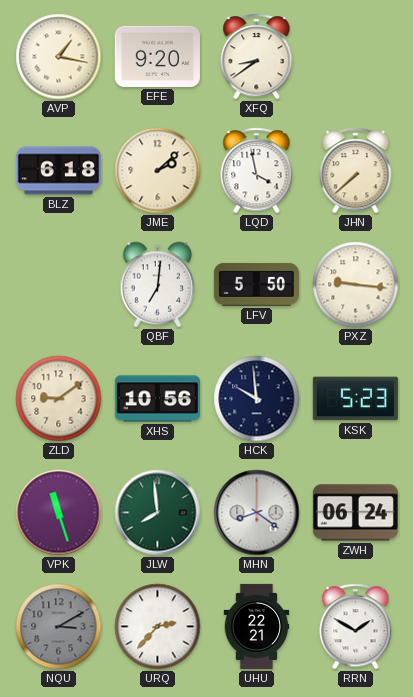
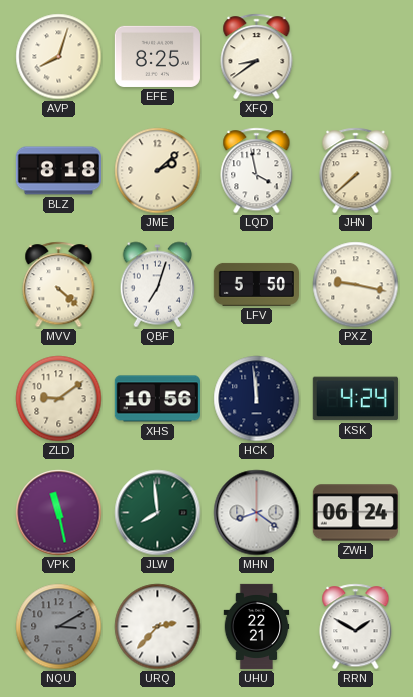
AVP: 1:17 -> 8:03
EFE: 9:20 -> 8:25
BLZ: 6:18 -> 8:18
MVV: none -> 4:22
QBF: 7:01 -> 7:03
PXZ: 9:16 -> 9:17
HCK: 9:59 -> 11:59
KSK: 5:23 -> 4:24
VPK: 11:27 -> 11:28
